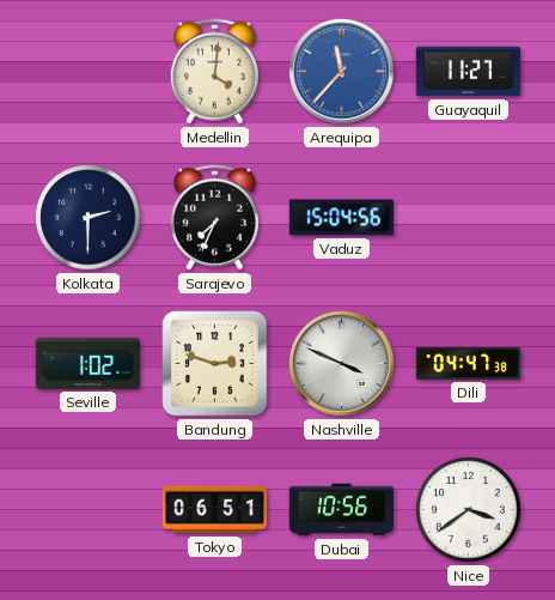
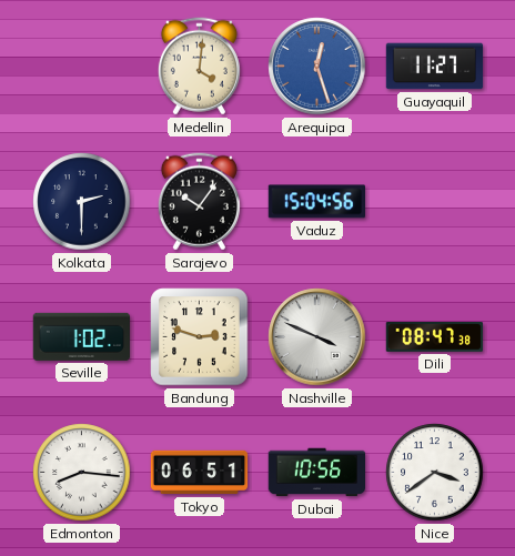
Arequipa: 11:37 -> 12:27
Sarajevo: 7:34 -> 10:06
Dili: 04:47 -> 08:47
Edmonton: none -> 8:16
